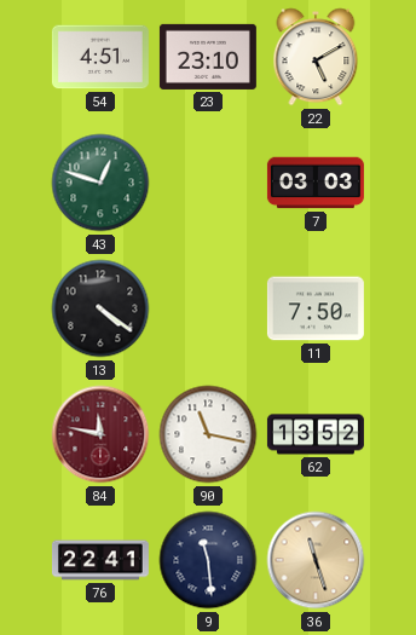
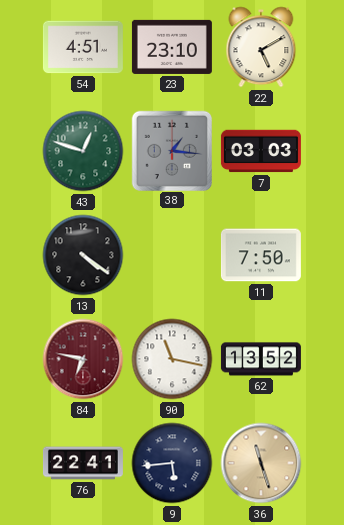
38: none -> 1:16
84: 11:47 -> 6:47
9: 11:29 -> 5:44
